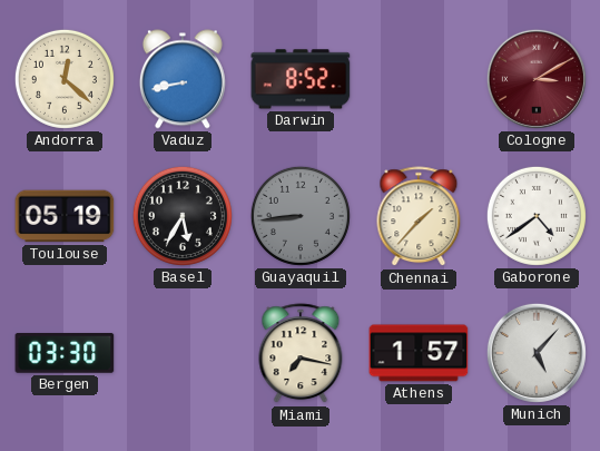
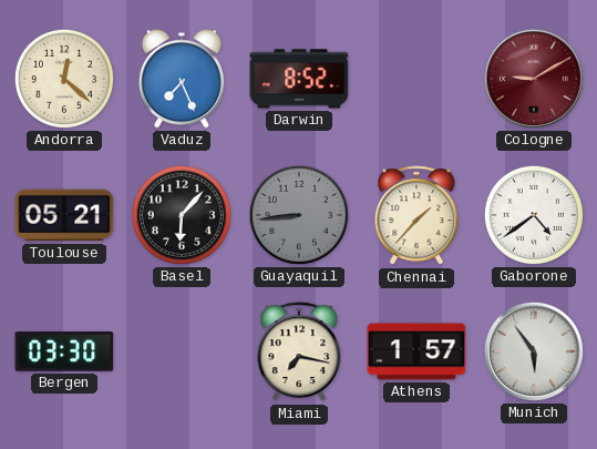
Vaduz: 8:43 -> 7:26
Cologne: 3:10 -> 9:10
Toulouse: 05:19 -> 05:21
Basel: 5:35 -> 6:07
Munich: 5:07 -> 5:54
